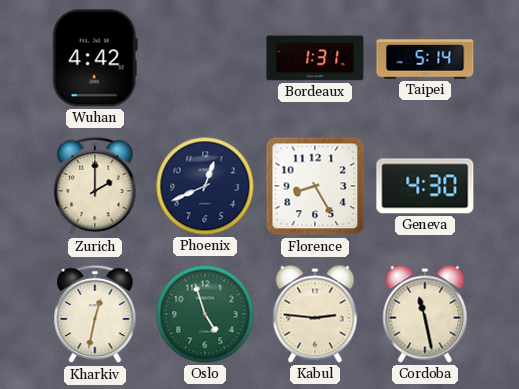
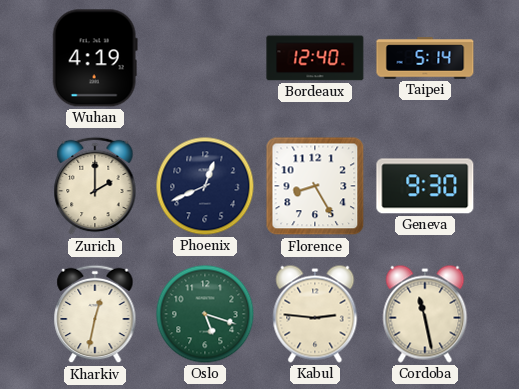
Wuhan: 4:42 -> 4:19
Bordeaux: 1:31 -> 12:40
Geneva: 4:30 -> 9:30
Oslo: 4:57 -> 5:18
